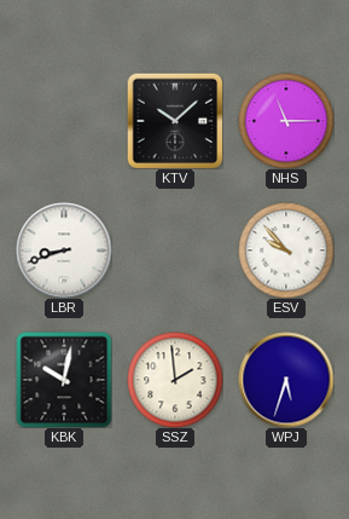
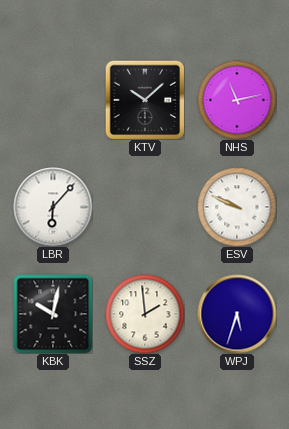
NHS: 11:15 -> 11:13
LBR: 8:42 -> 6:07
ESV: 9:53 -> 9:49
